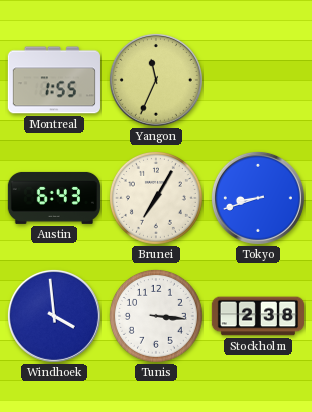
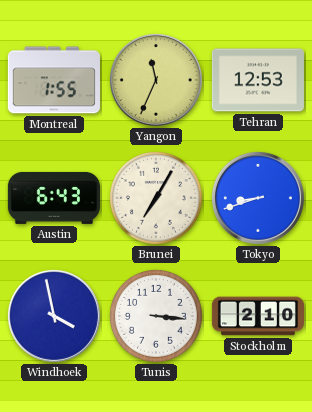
Tehran: none -> 12:53
Windhoek: 3:59 -> 3:58
Stockholm: 2:38 -> 2:10
